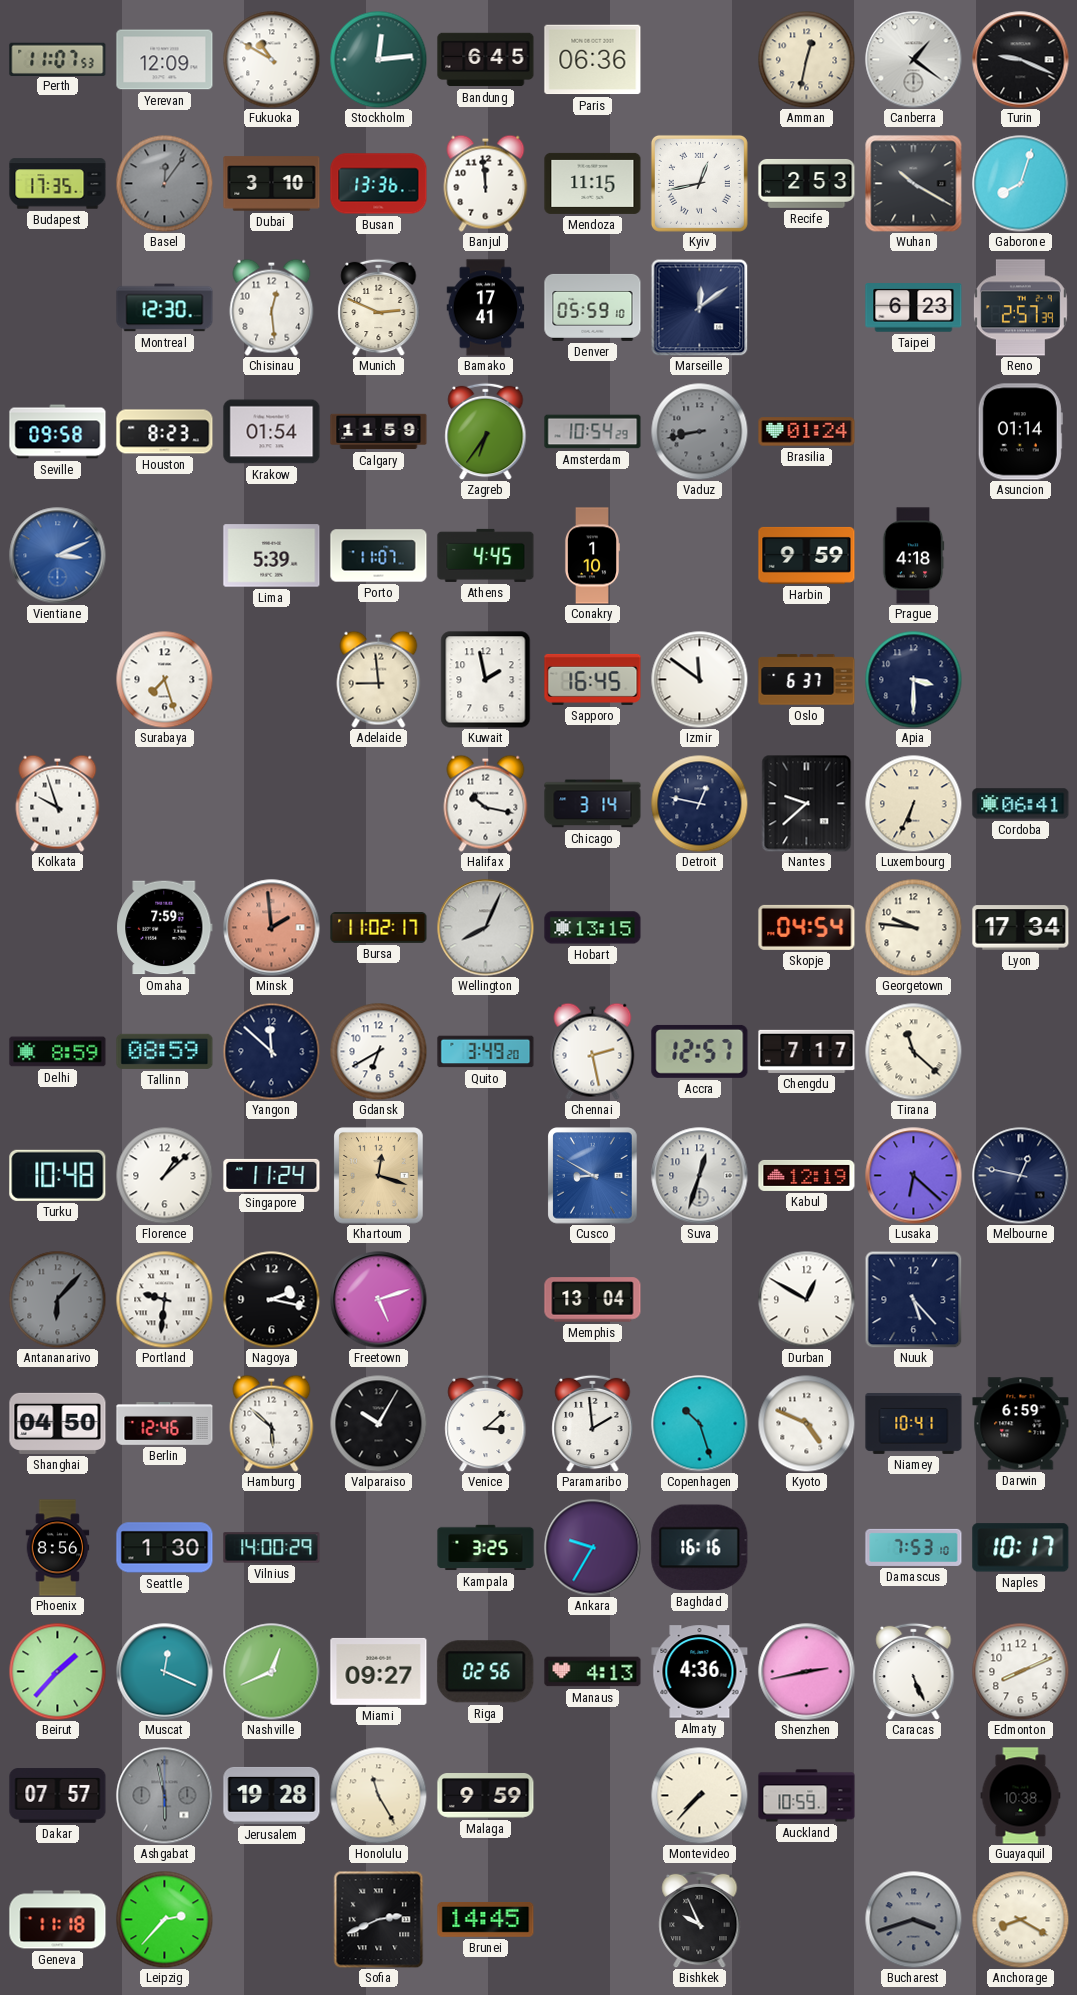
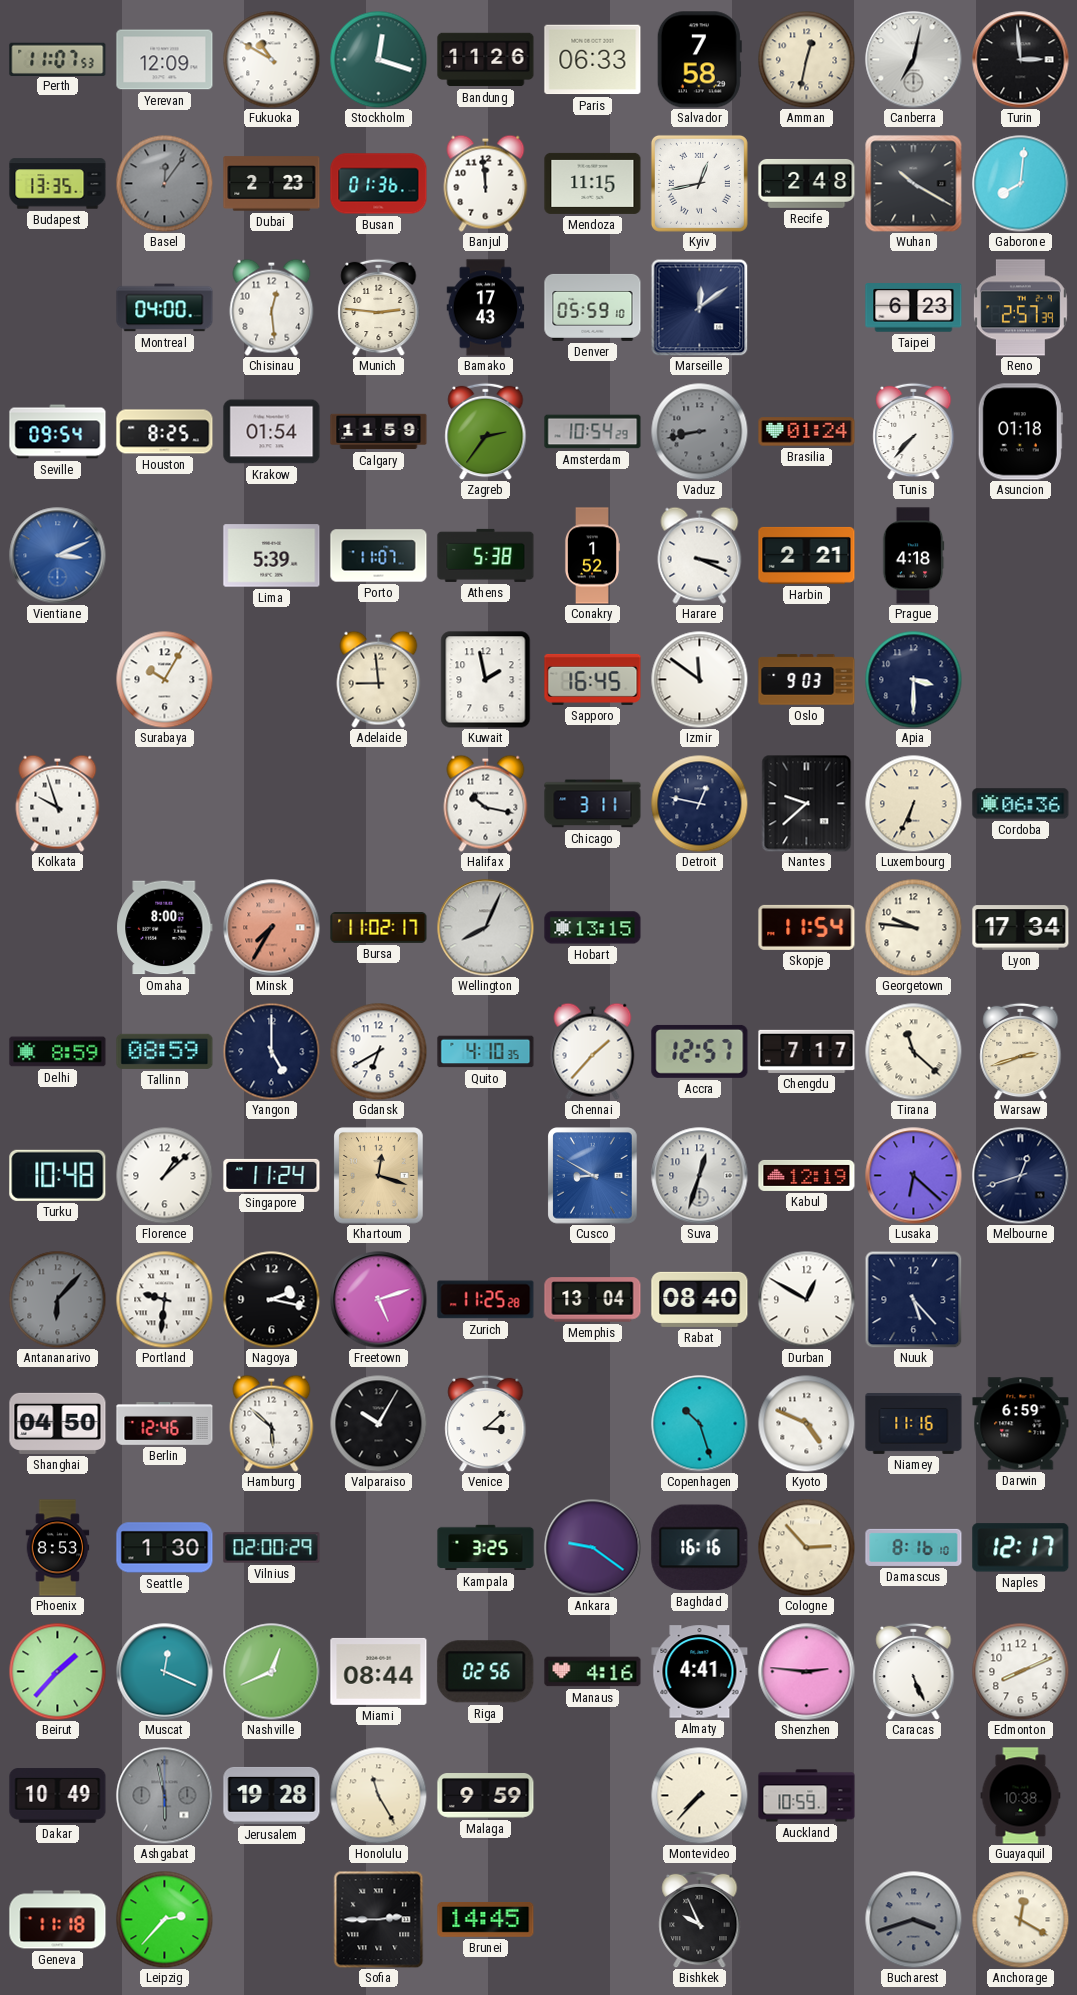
Stockholm: 12:14 -> 12:18
Bandung: 6:45 -> 11:26
Paris: 06:36 -> 06:33
Salvador: none -> 7:58
Canberra: 1:21 -> 7:02
Turin: 9:19 -> 2:59
Budapest: 17:35 -> 13:35
Dubai: 3:10 -> 2:23
Busan: 13:36 -> 01:36
Recife: 2:53 -> 2:48
Gaborone: 8:03 -> 8:01
Montreal: 12:30 -> 04:00
Munich: 2:49 -> 2:46
Bamako: 17:41 -> 17:43
Seville: 09:58 -> 09:54
Houston: 8:23 -> 8:25
Zagreb: 6:36 -> 2:36
Tunis: none -> 7:37
Asuncion: 01:14 -> 01:18
Athens: 4:45 -> 5:38
Conakry: 1:10 -> 1:52
Harare: none -> 3:19
Harbin: 9:59 -> 2:21
Surabaya: 7:27 -> 10:05
Oslo: 6:37 -> 9:03
Chicago: 3:14 -> 3:11
Cordoba: 06:41 -> 06:36
Omaha: 7:59 -> 8:00
Minsk: 1:59 -> 7:35
Skopje: 04:54 -> 11:54
Yangon: 11:52 -> 5:00
Quito: 3:49 -> 4:10
Chennai: 2:28 -> 1:37
Warsaw: none -> 2:42
Melbourne: 12:47 -> 12:42
Zurich: none -> 11:25
Rabat: none -> 08:40
Paramaribo: 1:59 -> none
Niamey: 10:41 -> 11:16
Phoenix: 8:56 -> 8:53
Vilnius: 14:00 -> 02:00
Ankara: 9:35 -> 9:21
Cologne: none -> 2:53
Damascus: 7:53 -> 8:16
Naples: 10:17 -> 12:17
Miami: 09:27 -> 08:44
Manaus: 4:13 -> 4:16
Almaty: 4:36 -> 4:41
Shenzhen: 2:43 -> 2:46
Dakar: 07:57 -> 10:49
Sofia: 2:41 -> 2:45
Anchorage: 8:20 -> 12:20
